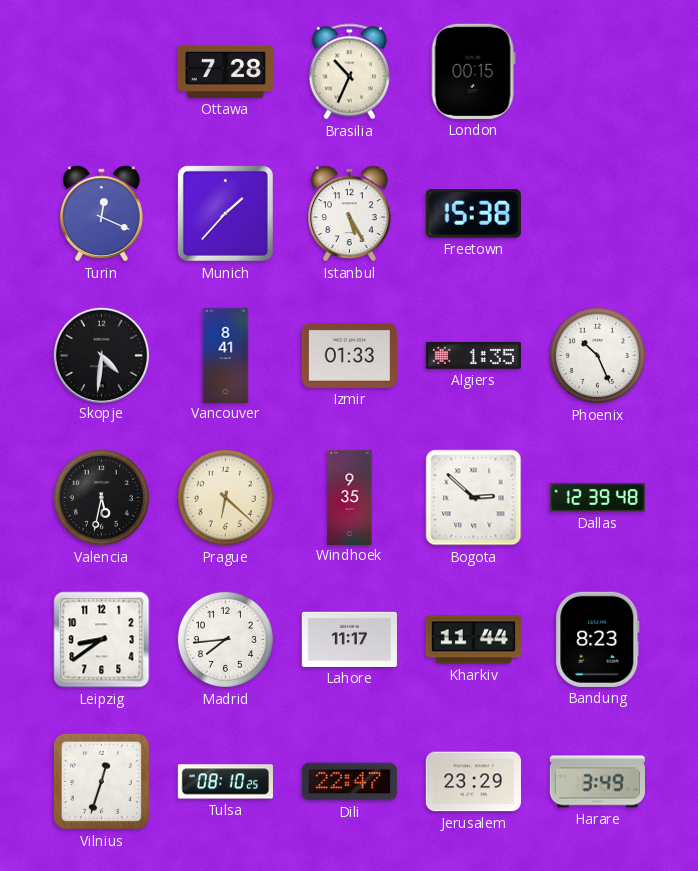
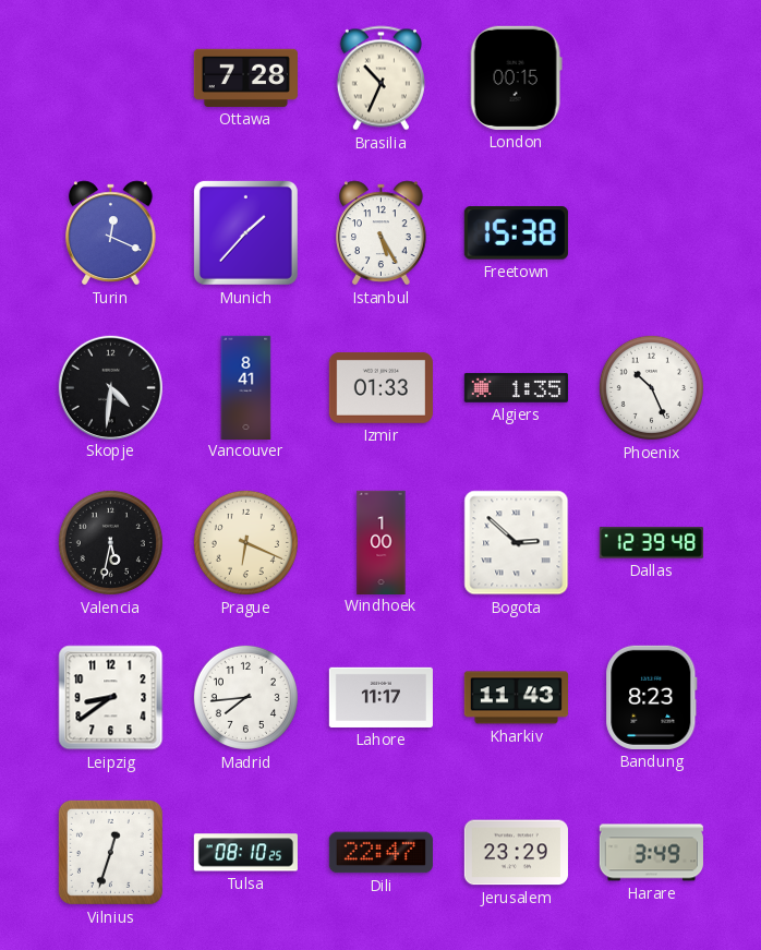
Prague: 6:22 -> 6:19
Windhoek: 9:35 -> 1:00
Kharkiv: 11:44 -> 11:43
